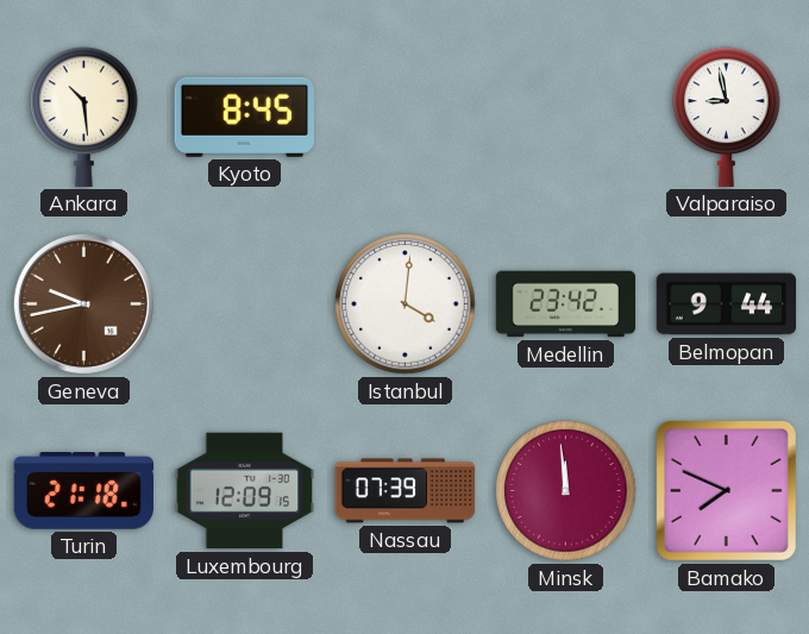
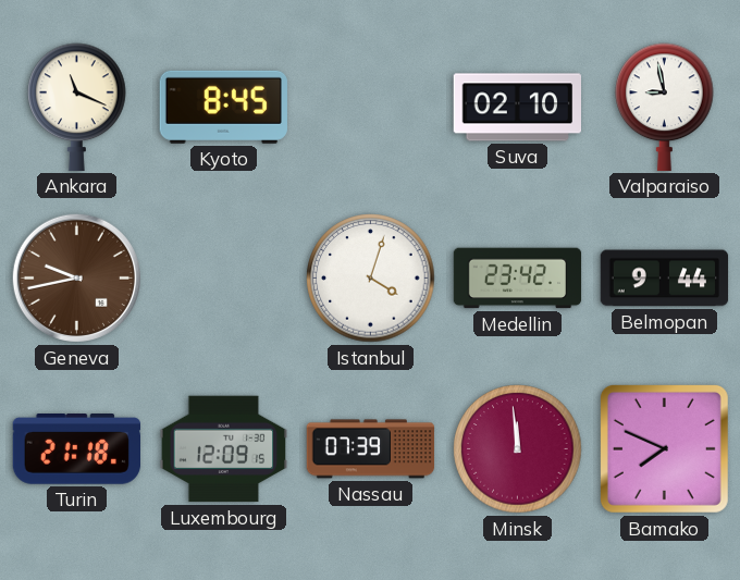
Ankara: 10:29 -> 11:19
Suva: none -> 02:10
Istanbul: 4:01 -> 4:03
